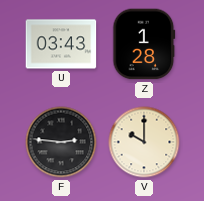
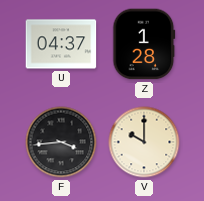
U: 03:43 -> 04:37
F: 2:46 -> 3:44
